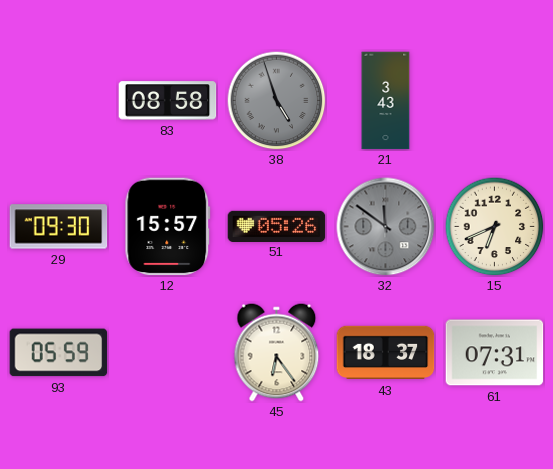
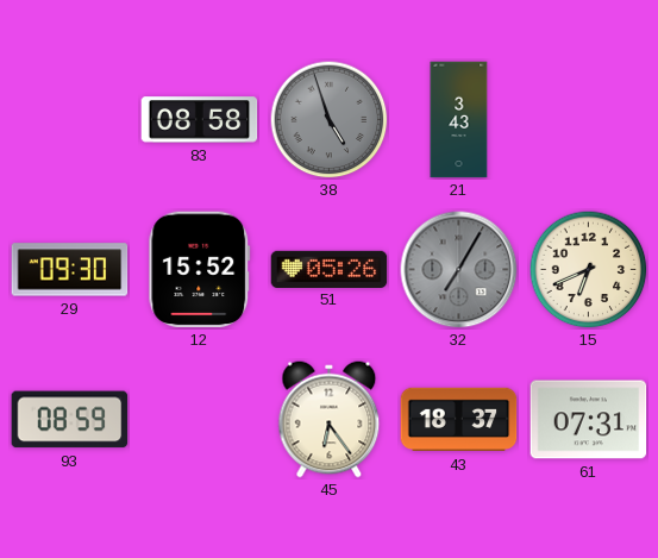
12: 15:57 -> 15:52
32: 11:51 -> 7:05
93: 05:59 -> 08:59
